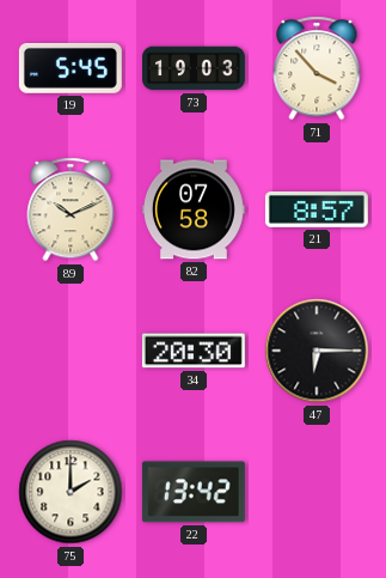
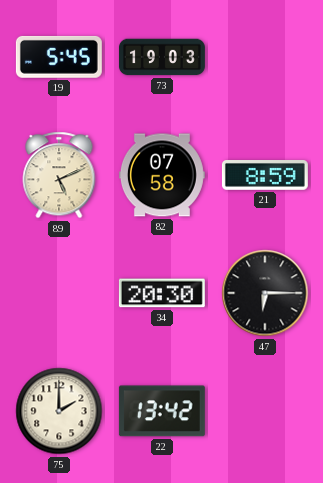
71: 3:53 -> none
89: 10:11 -> 5:11
21: 8:57 -> 8:59
